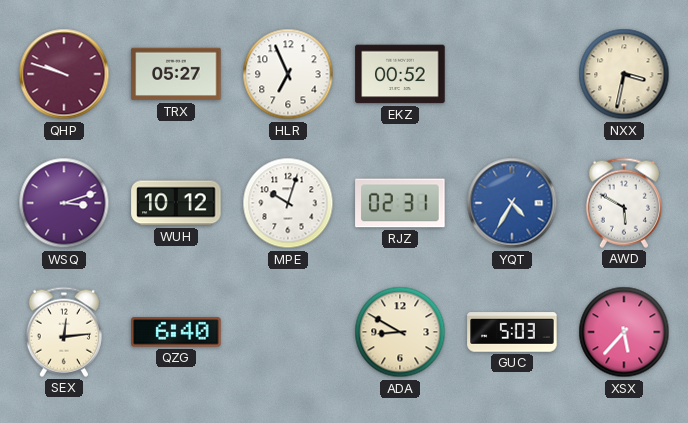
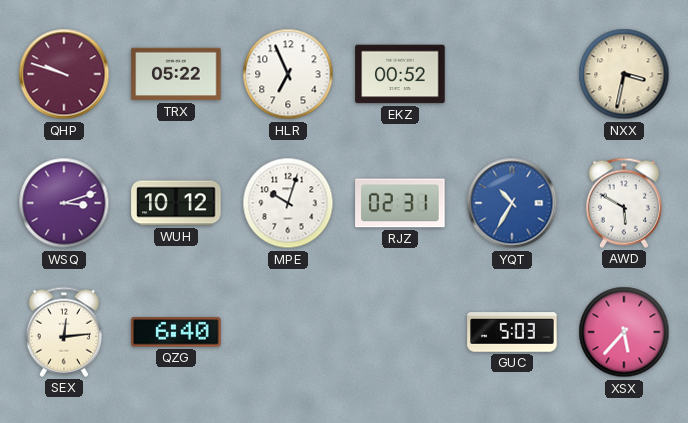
TRX: 05:27 -> 05:22
YQT: 4:35 -> 10:35
ADA: 8:50 -> none
